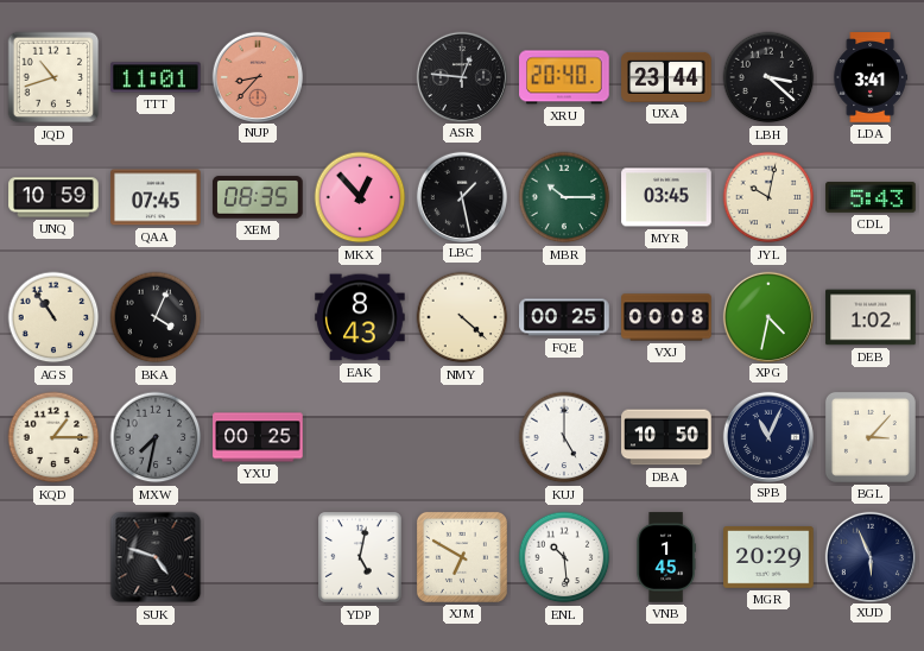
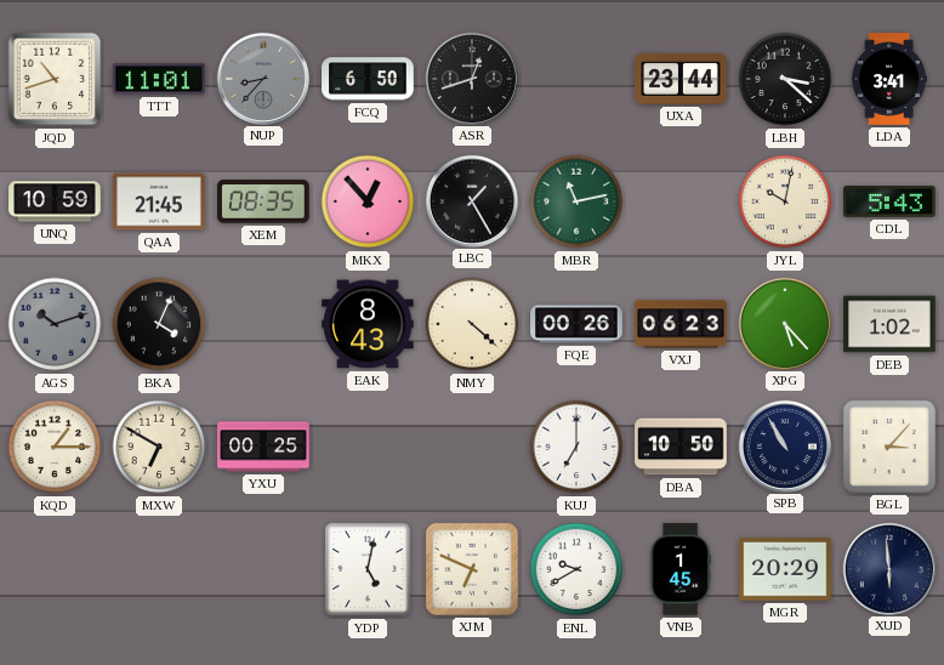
NUP dial: salmon -> grey
FCQ: none -> 6:50
ASR: 12:46 -> 12:42
XRU: 20:40 -> none
QAA: 07:45 -> 21:45
LBC: 1:28 -> 1:25
MBR: 10:15 -> 11:13
MYR: 03:45 -> none
AGS: 10:54 -> 10:12
AGS dial: cream -> grey
FQE: 00:25 -> 00:26
VXJ: 00:08 -> 06:23
XPG: 4:32 -> 5:23
MXW: 7:32 -> 6:50
MXW dial: grey -> cream
KUJ: 5:00 -> 7:00
SPB: 11:04 -> 10:55
SUK: 4:48 -> none
XJM: 6:50 -> 6:49
ENL: 10:29 -> 9:40
XUD: 5:56 -> 5:59
